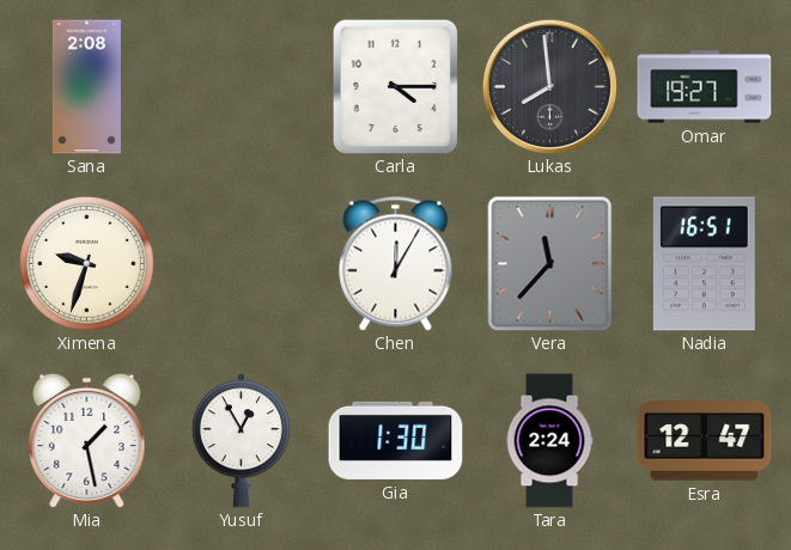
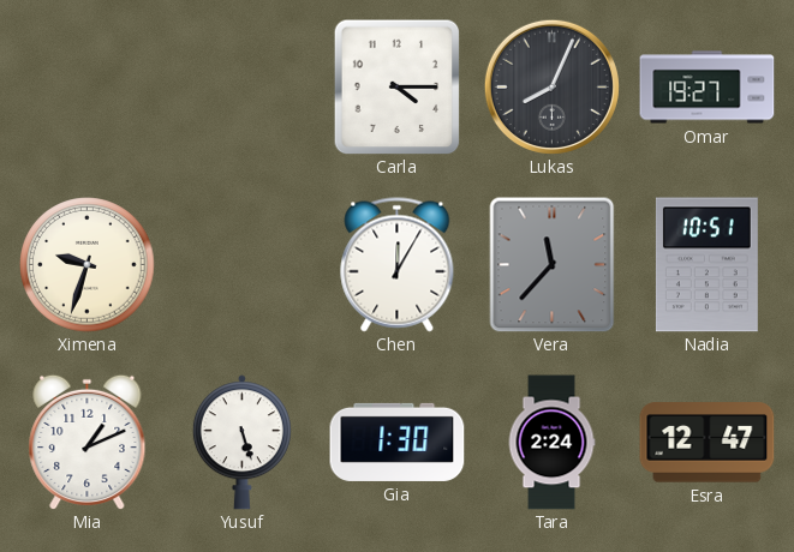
Sana: 2:08 -> none
Lukas: 7:59 -> 8:04
Nadia: 16:51 -> 10:51
Mia: 1:28 -> 1:11
Yusuf: 12:55 -> 5:27
